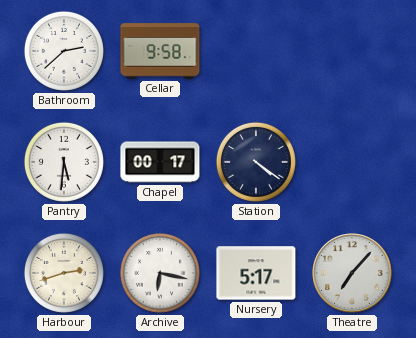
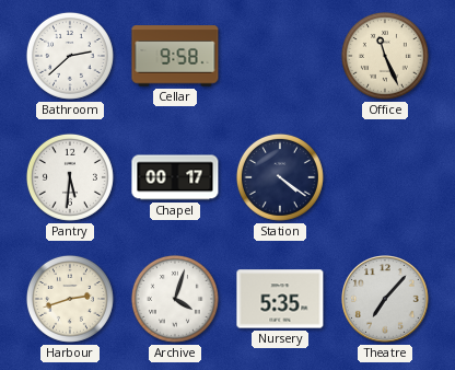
Office: none -> 11:26
Archive: 6:17 -> 4:03
Nursery: 5:17 -> 5:35
